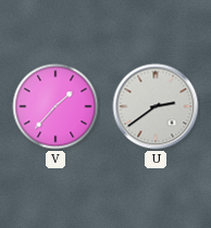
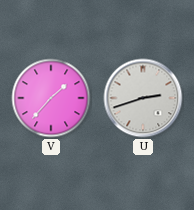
U: 2:39 -> 2:42
